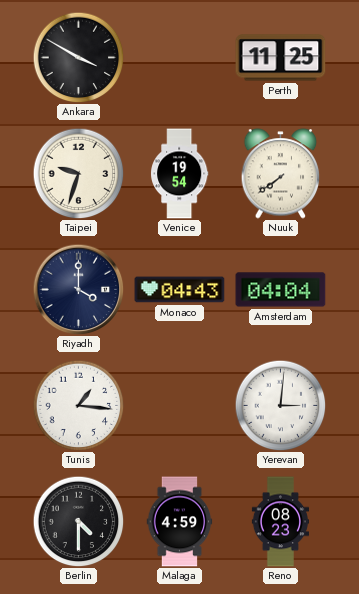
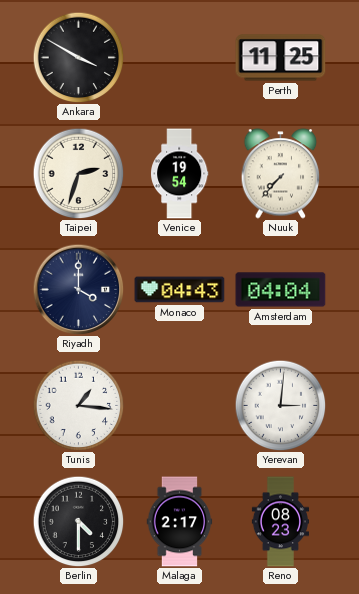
Taipei: 9:33 -> 2:33
Nuuk: 7:39 -> 7:37
Malaga: 4:59 -> 2:17
